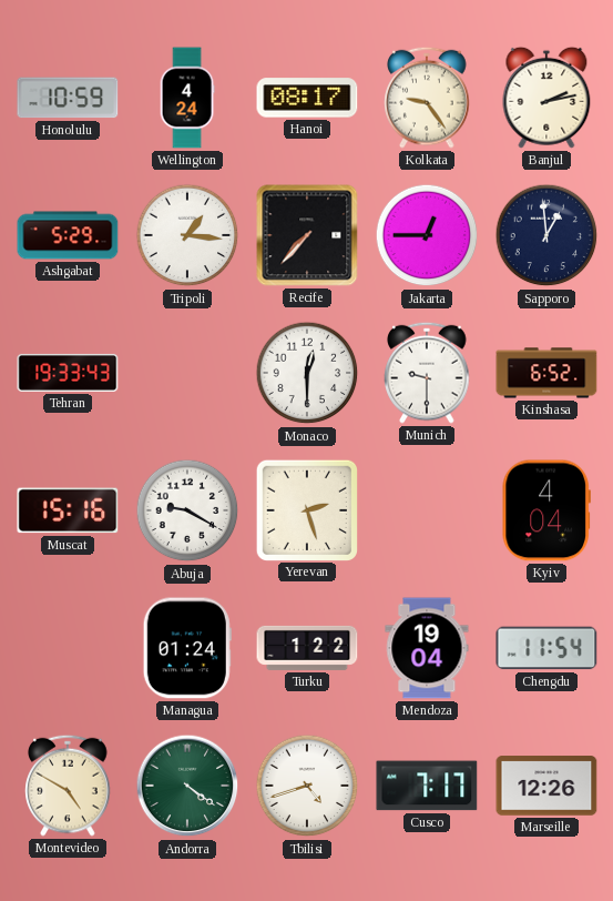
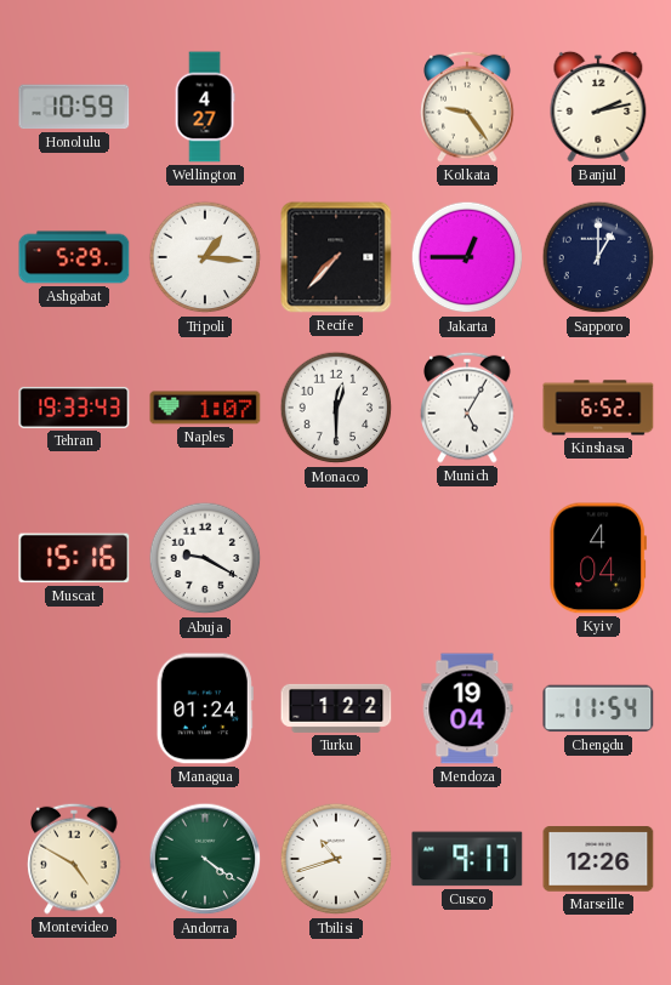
Wellington: 4:24 -> 4:27
Hanoi: 08:17 -> none
Sapporo: 12:59 -> 1:00
Naples: none -> 1:07
Munich: 9:30 -> 5:05
Yerevan: 2:27 -> none
Tbilisi: 4:42 -> 10:42
Cusco: 7:17 -> 9:17
